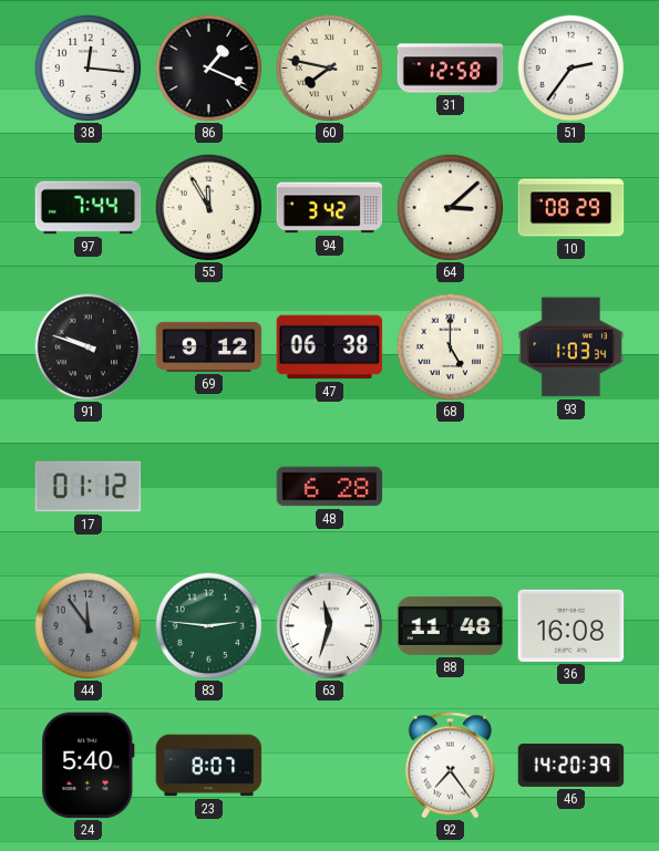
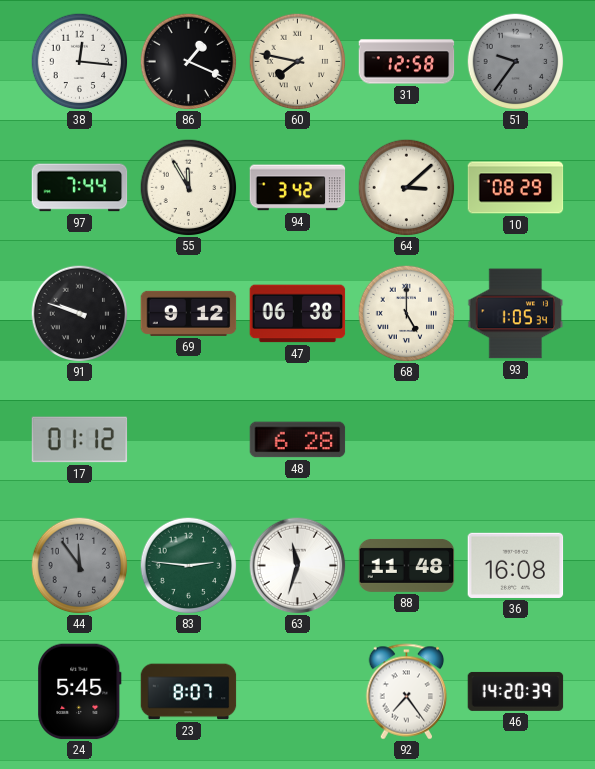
51: 2:36 -> 9:36
51 dial: white -> grey
93: 1:03 -> 1:05
24: 5:40 -> 5:45
